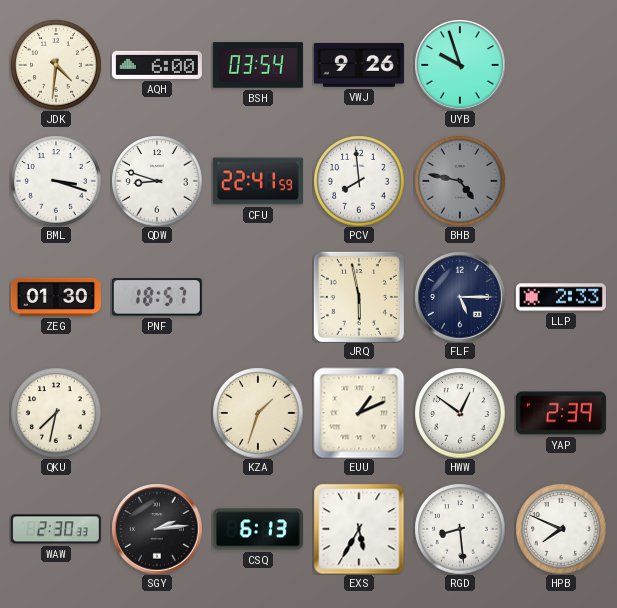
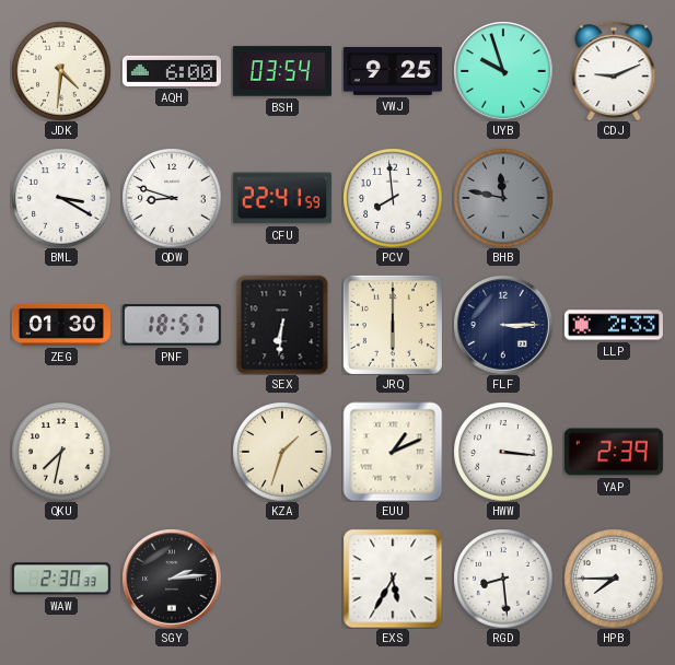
VWJ: 9:26 -> 9:25
CDJ: none -> 9:11
BML: 3:18 -> 3:20
BHB: 4:47 -> 11:47
SEX: none -> 6:31
JRQ: 5:58 -> 6:00
FLF: 5:15 -> 3:15
HWW: 12:51 -> 3:16
CSQ: 6:13 -> none
HPB: 7:49 -> 7:45
